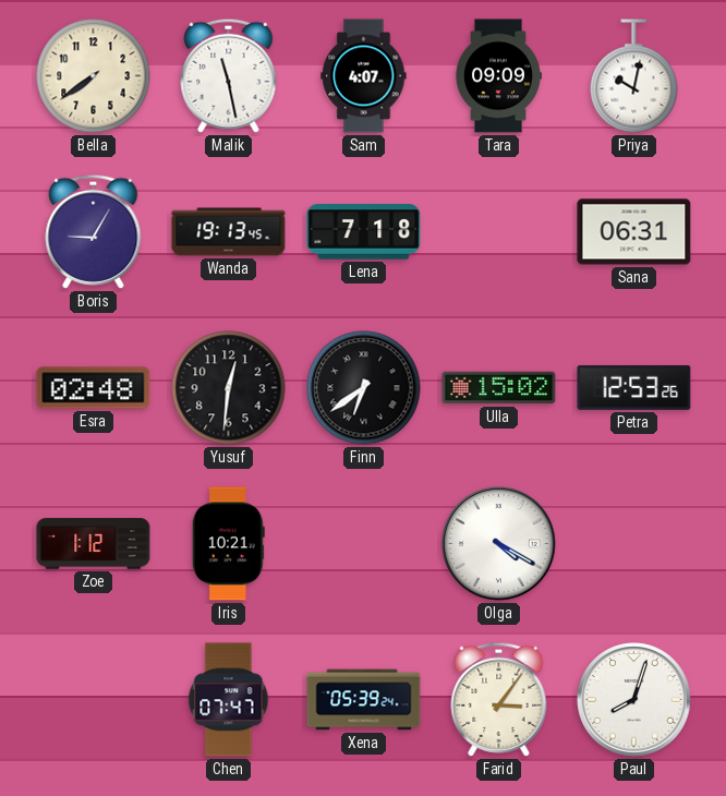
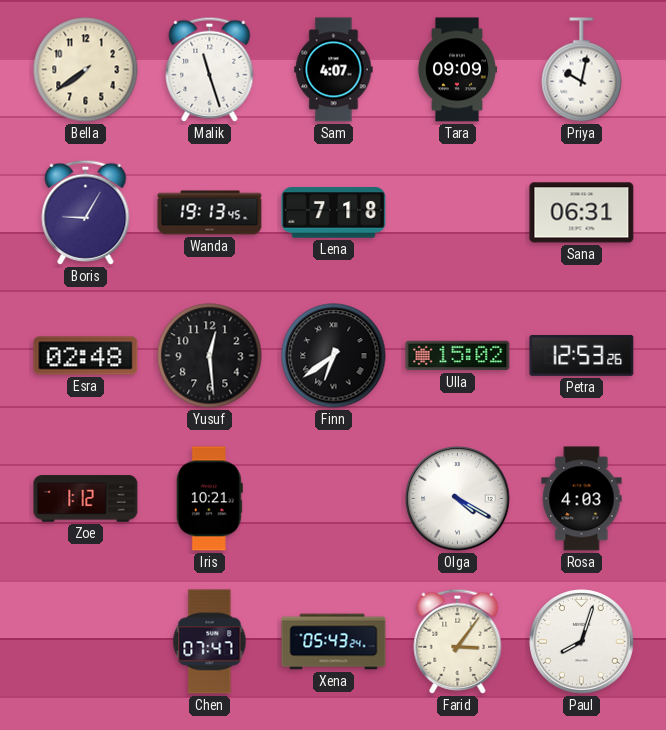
Malik: 11:28 -> 11:27
Yusuf: 12:31 -> 12:29
Rosa: none -> 4:03
Xena: 05:39 -> 05:43
